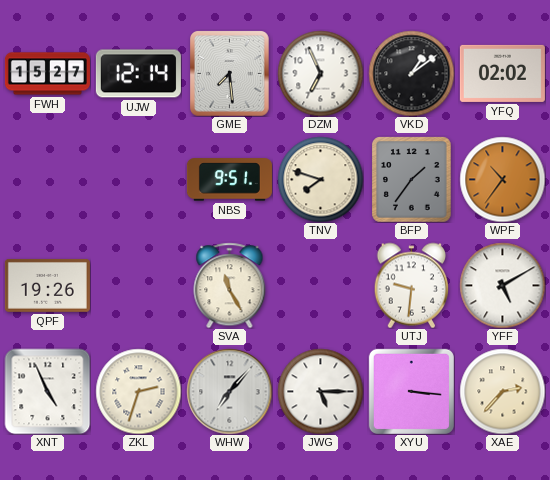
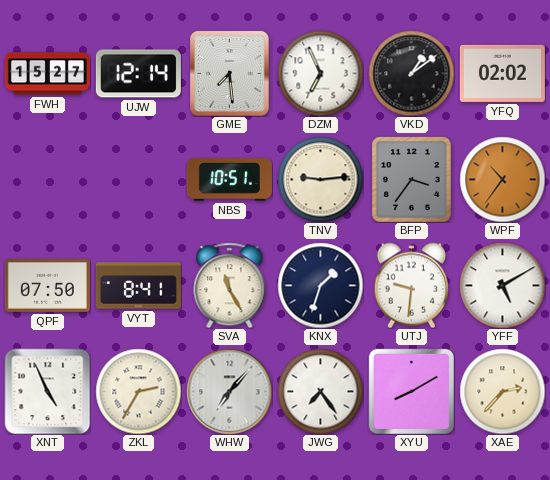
NBS: 9:51 -> 10:51
TNV: 7:48 -> 9:14
BFP: 1:36 -> 3:36
QPF: 19:26 -> 07:50
VYT: none -> 8:41
KNX: none -> 1:33
ZKL: 2:33 -> 2:35
JWG: 5:15 -> 7:24
XYU: 3:16 -> 8:10
